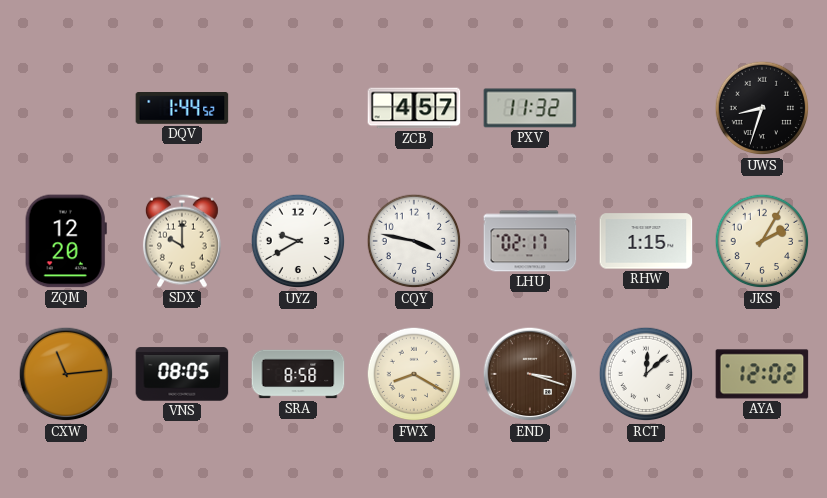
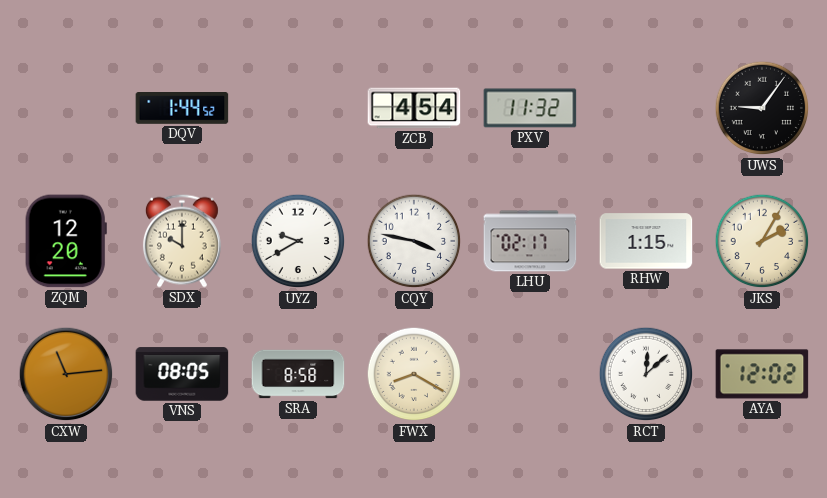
ZCB: 4:57 -> 4:54
UWS: 8:33 -> 9:06
END: 3:18 -> none
